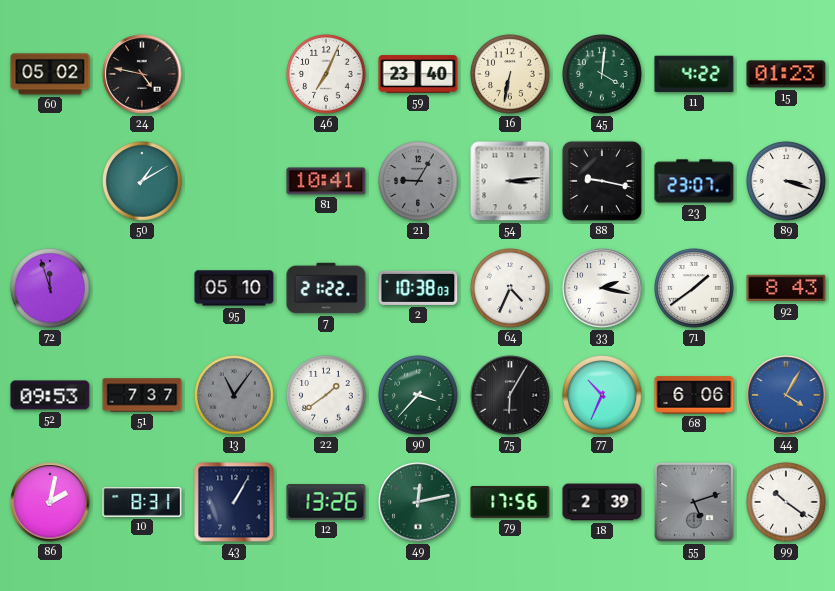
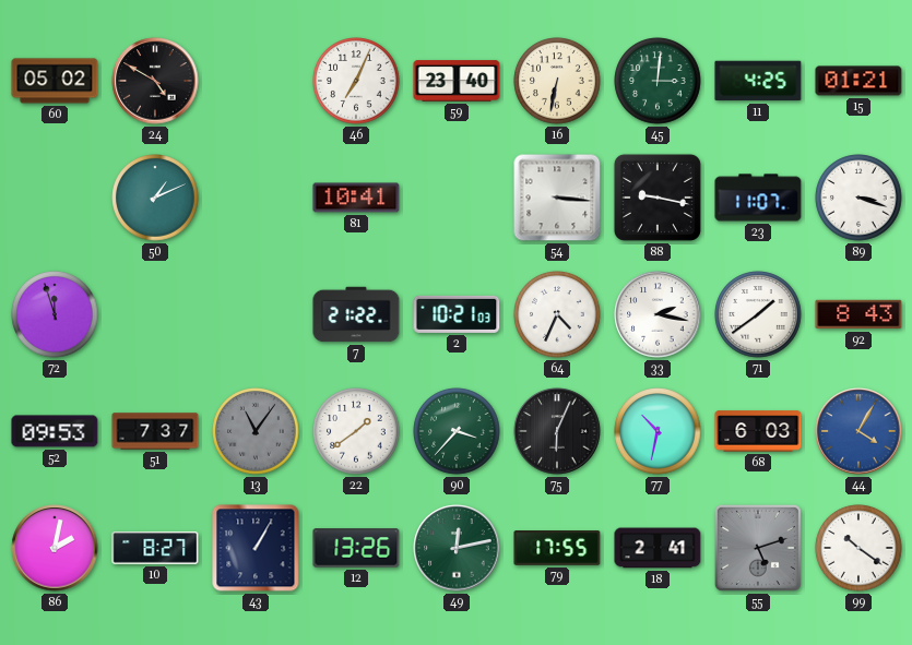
24: 4:47 -> 4:50
45: 4:01 -> 3:01
11: 4:22 -> 4:25
15: 01:23 -> 01:21
50: 1:10 -> 1:11
21: 9:05 -> none
54: 3:14 -> 3:16
23: 23:07 -> 11:07
95: 05:10 -> none
2: 10:38 -> 10:21
75: 6:05 -> 6:04
77: 10:34 -> 10:32
68: 6:06 -> 6:03
10: 8:31 -> 8:27
79: 17:56 -> 17:55
18: 2:39 -> 2:41
